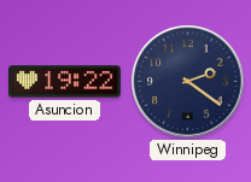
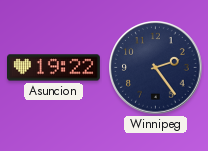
Winnipeg: 2:21 -> 2:24
